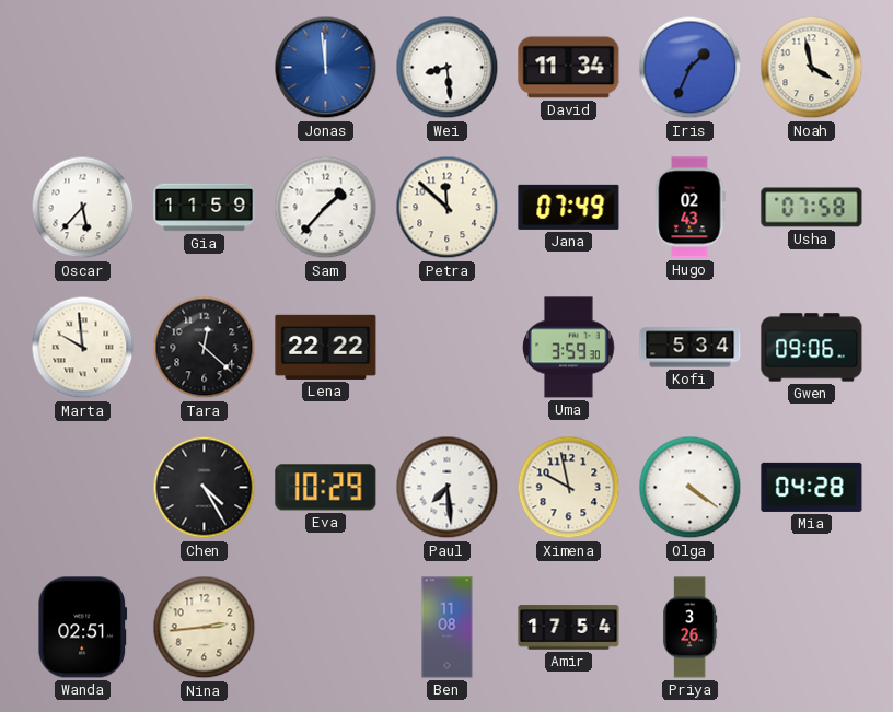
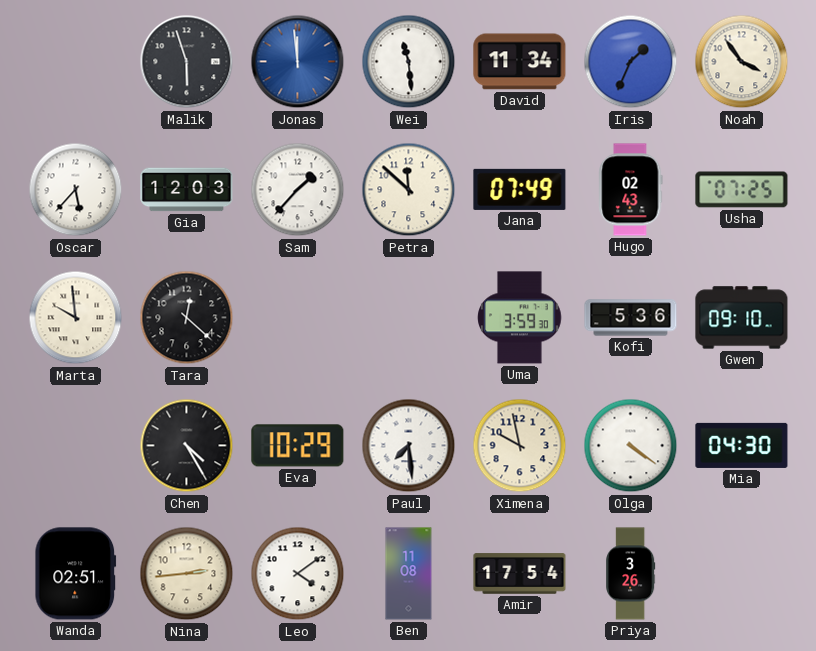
Malik: none -> 5:57
Wei: 8:29 -> 11:29
Noah: 3:58 -> 3:54
Gia: 11:59 -> 12:03
Usha: 07:58 -> 07:25
Lena: 22:22 -> none
Kofi: 5:34 -> 5:36
Gwen: 09:06 -> 09:10
Mia: 04:28 -> 04:30
Leo: none -> 4:09
